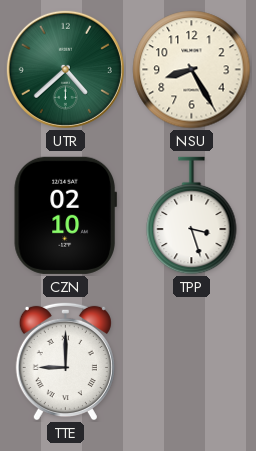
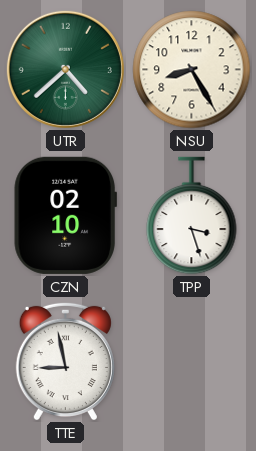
TTE: 9:00 -> 8:58
